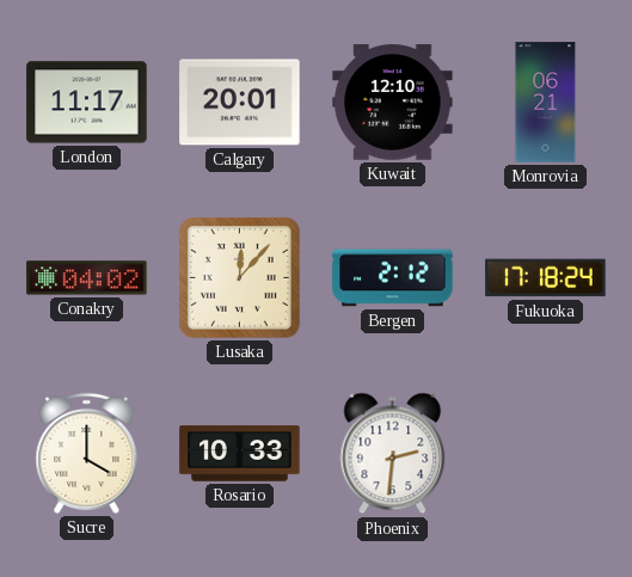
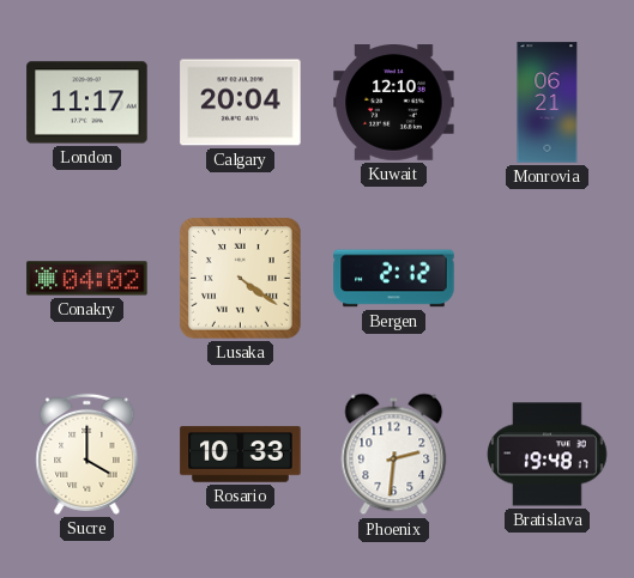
Calgary: 20:01 -> 20:04
Lusaka: 12:07 -> 4:21
Fukuoka: 17:18 -> none
Bratislava: none -> 19:48
